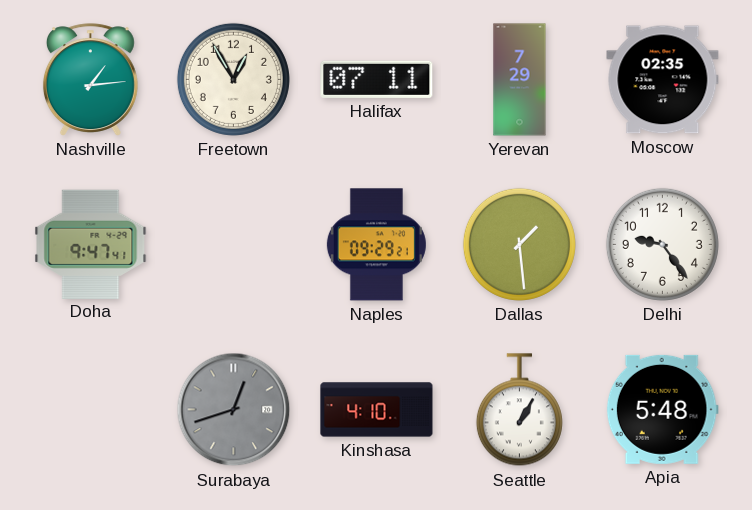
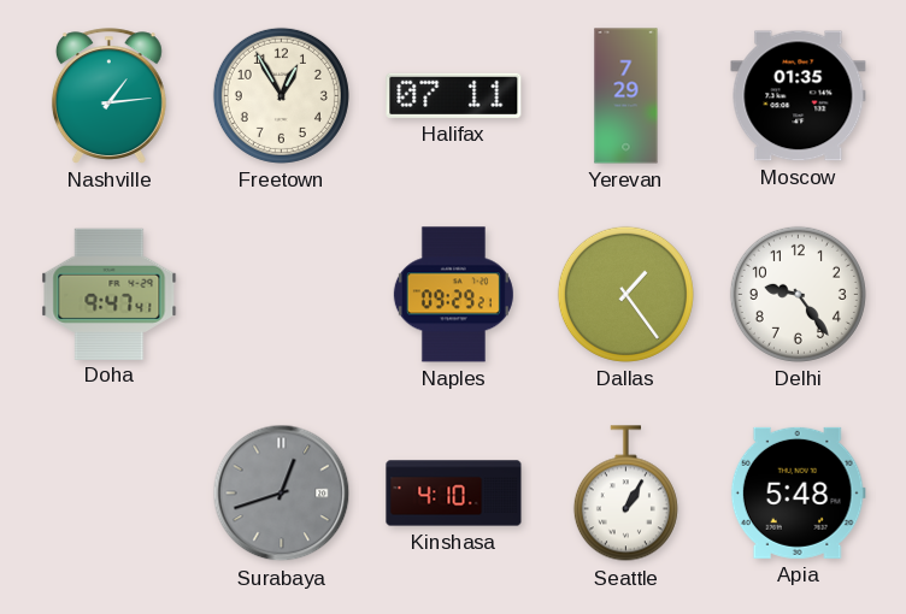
Moscow: 02:35 -> 01:35
Dallas: 1:29 -> 1:24
